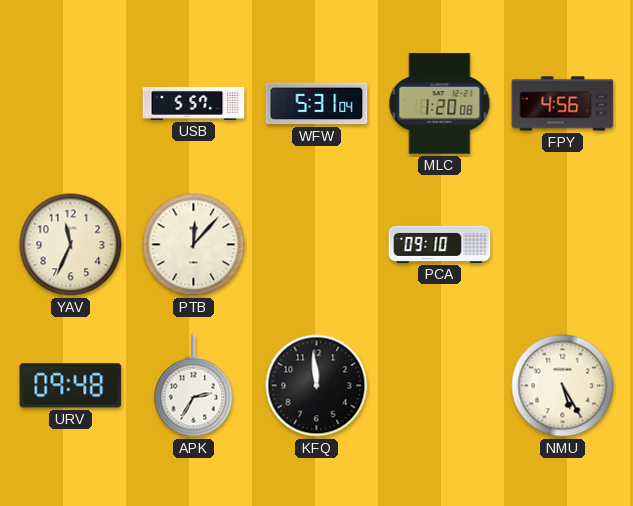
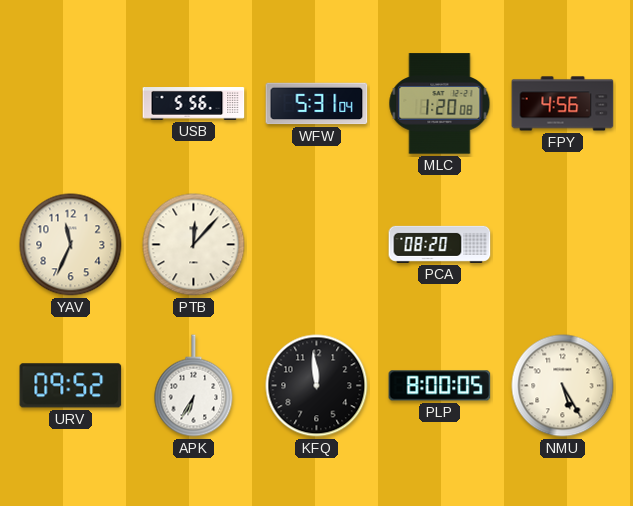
USB: 5:57 -> 5:56
PCA: 09:10 -> 08:20
URV: 09:48 -> 09:52
APK: 2:35 -> 6:35
PLP: none -> 8:00
